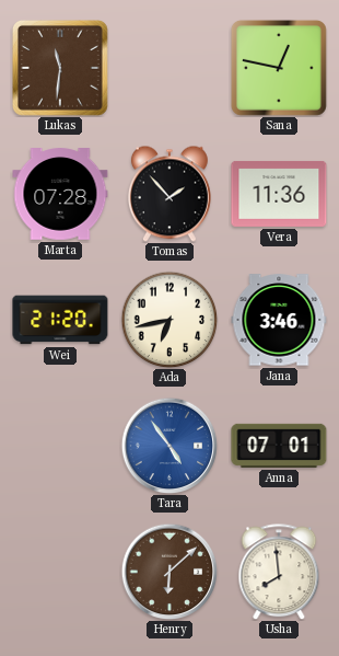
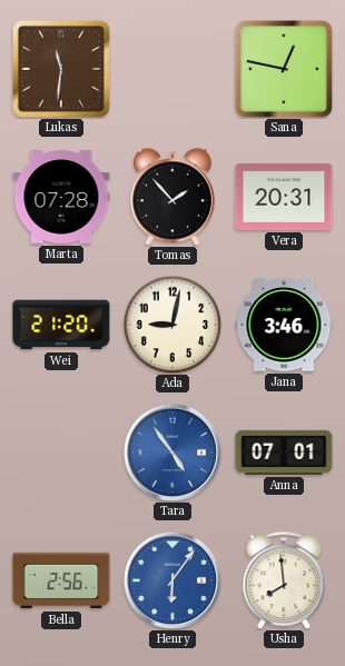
Vera: 11:36 -> 20:31
Ada: 6:43 -> 9:02
Bella: none -> 2:56
Henry: 6:08 -> 6:06
Henry dial: brown -> blue
